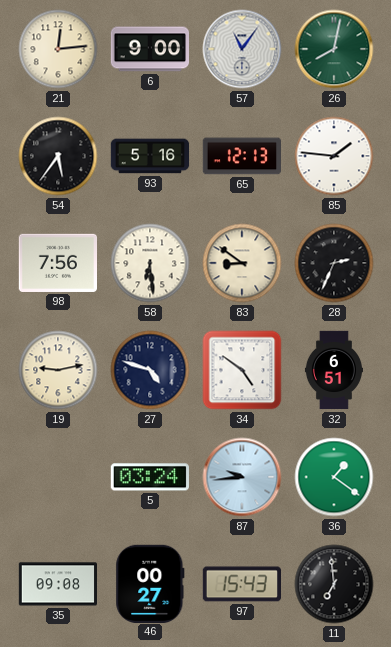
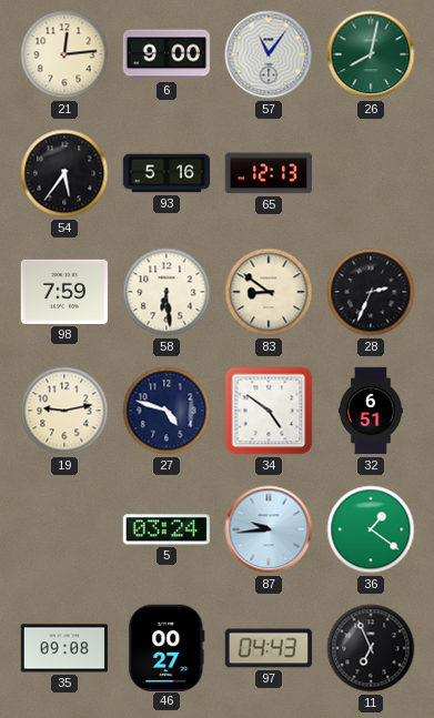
85: 1:46 -> none
98: 7:56 -> 7:59
97: 15:43 -> 04:43
11: 6:59 -> 6:56
